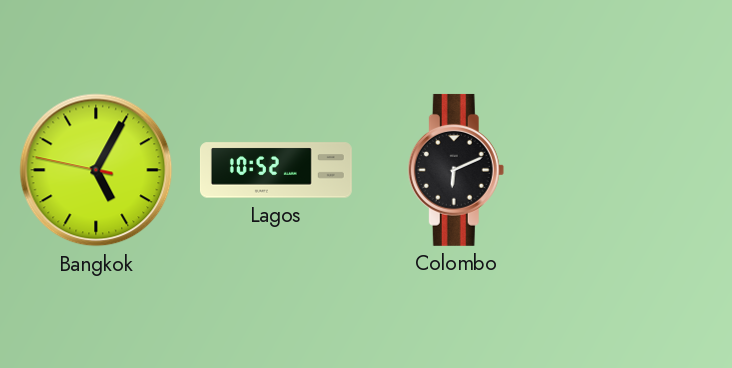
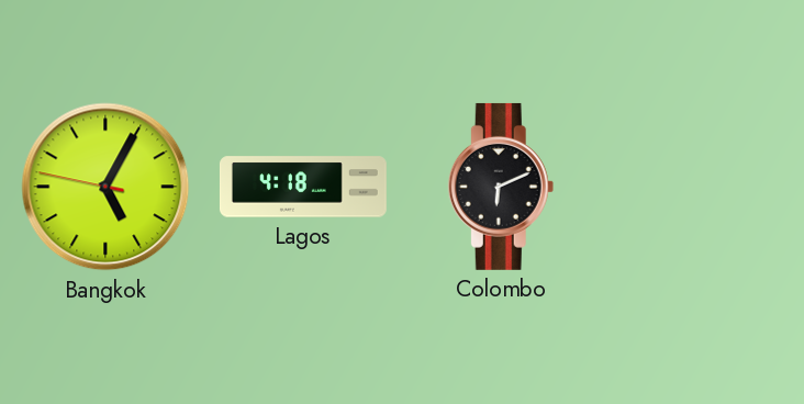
Lagos: 10:52 -> 4:18
